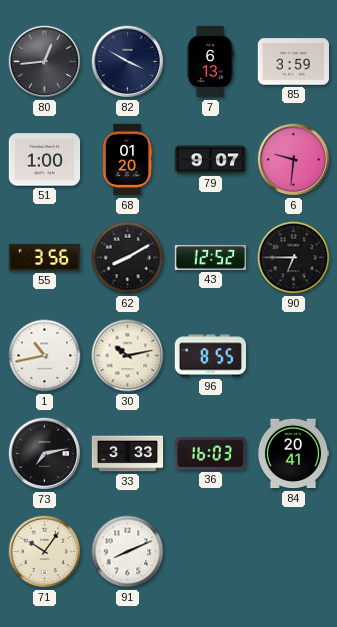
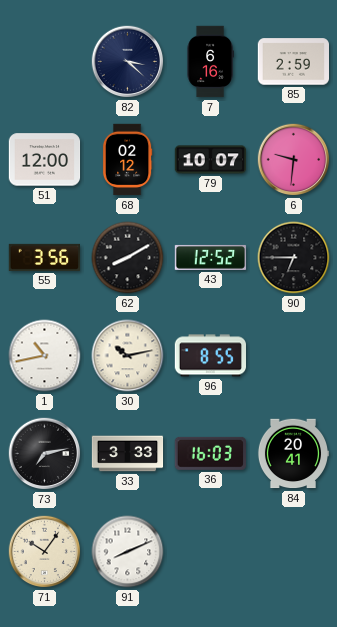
80: 12:44 -> none
82: 3:50 -> 3:22
7: 6:13 -> 6:16
85: 3:59 -> 2:59
51: 1:00 -> 12:00
68: 01:20 -> 02:12
79: 9:07 -> 10:07
